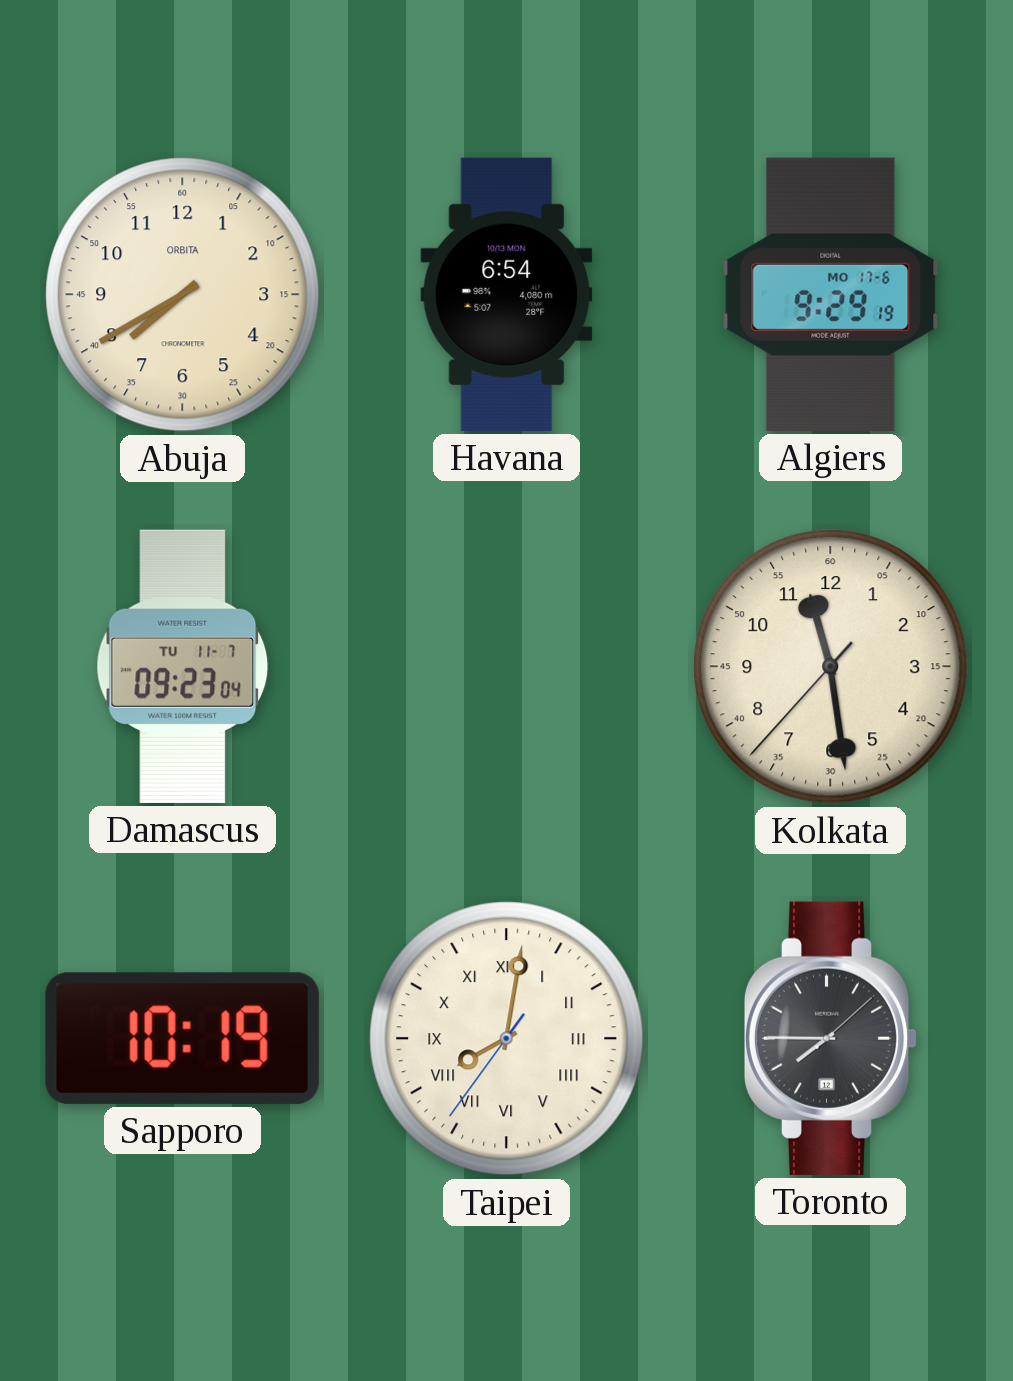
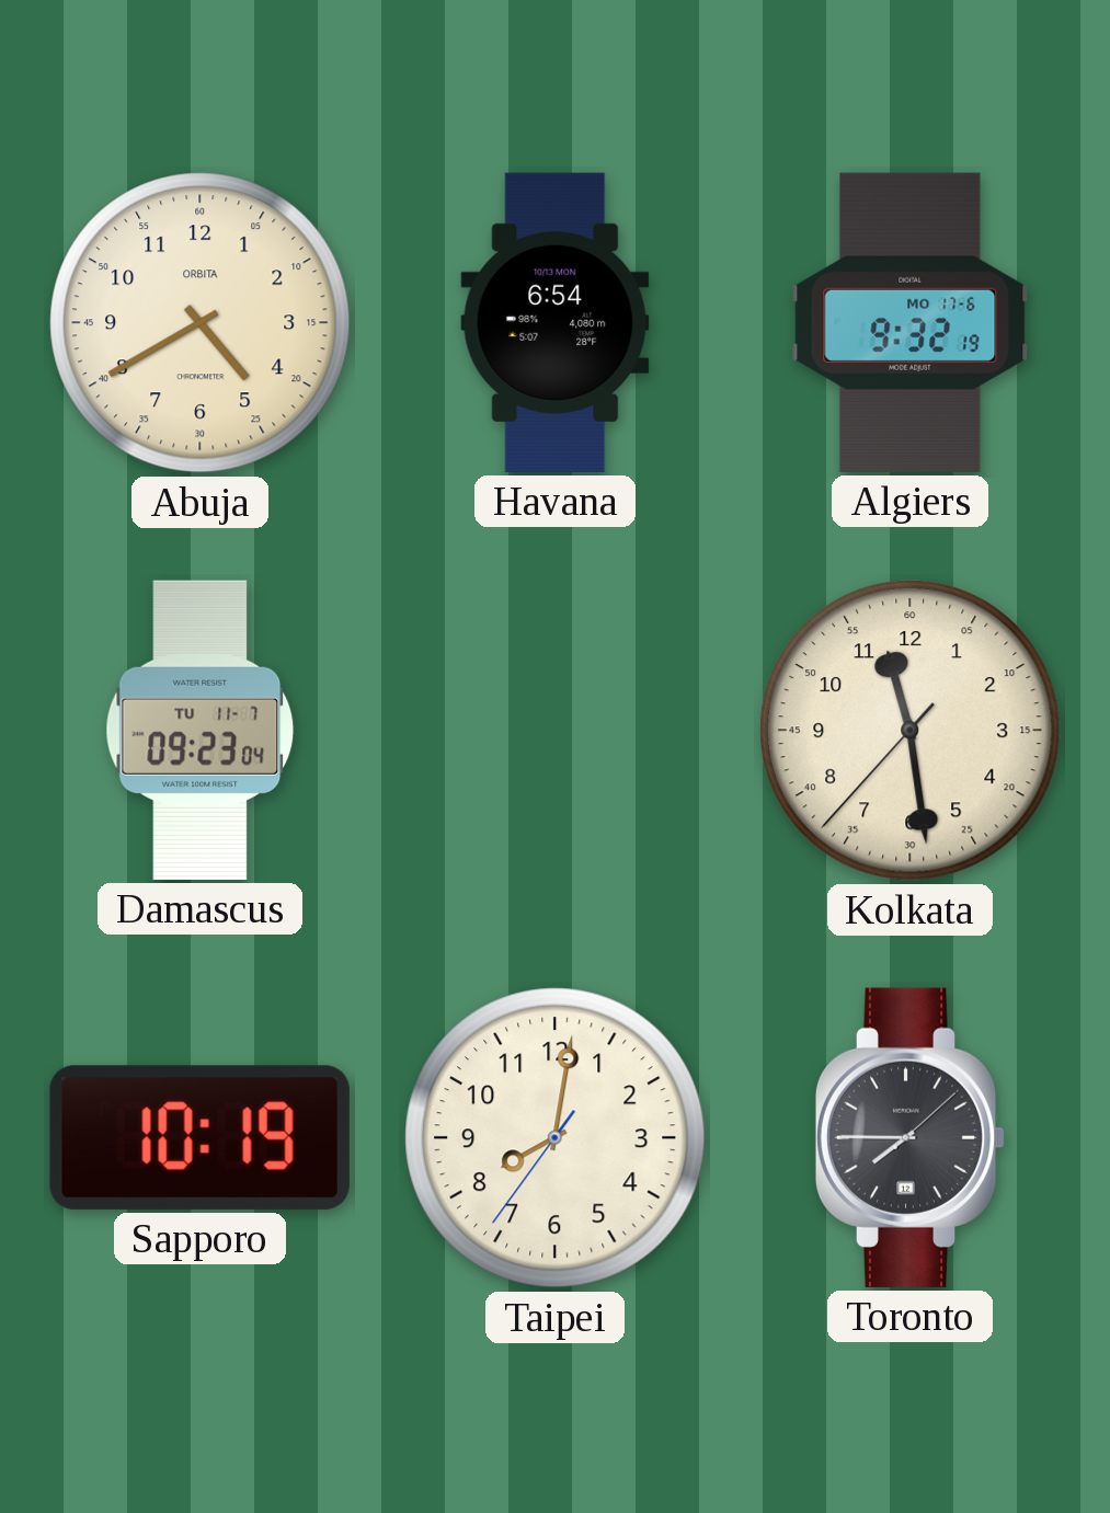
Abuja: 7:40 -> 4:40
Algiers: 9:29 -> 9:32
Taipei numerals: Roman -> Arabic
